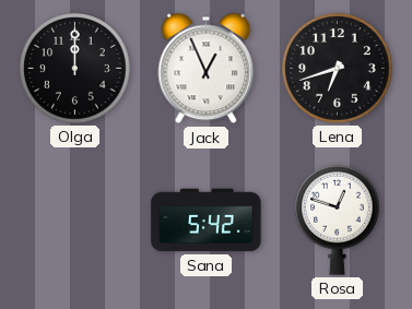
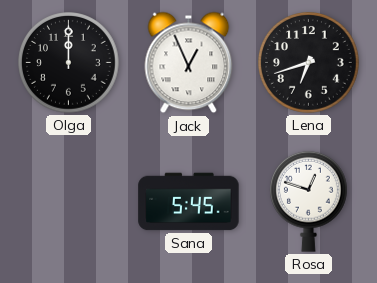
Sana: 5:42 -> 5:45
